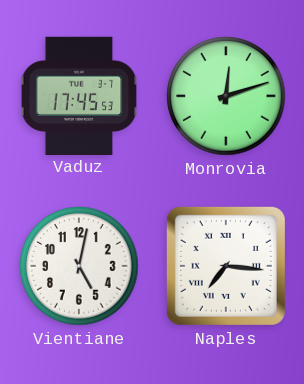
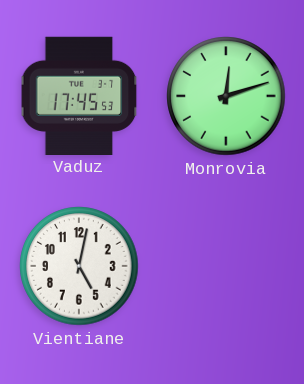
Naples: 7:16 -> none
